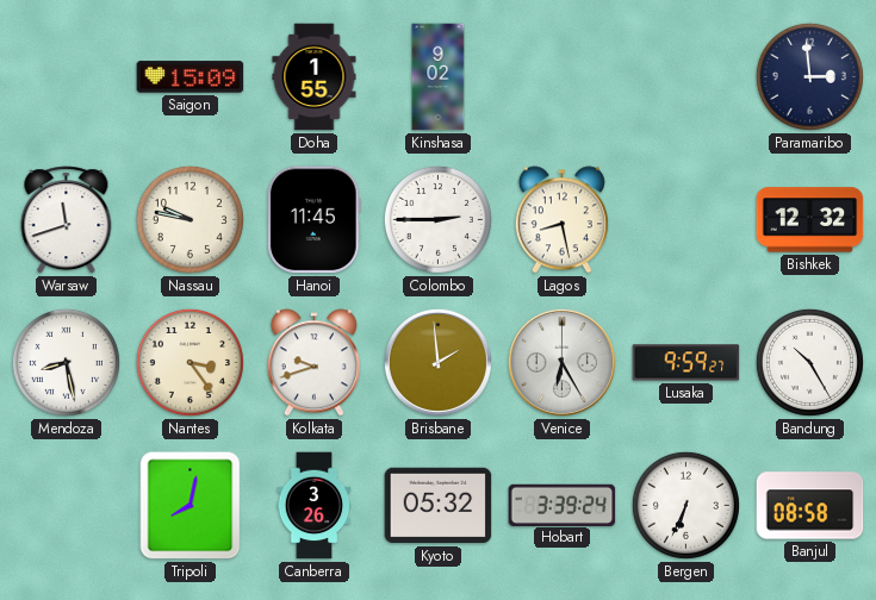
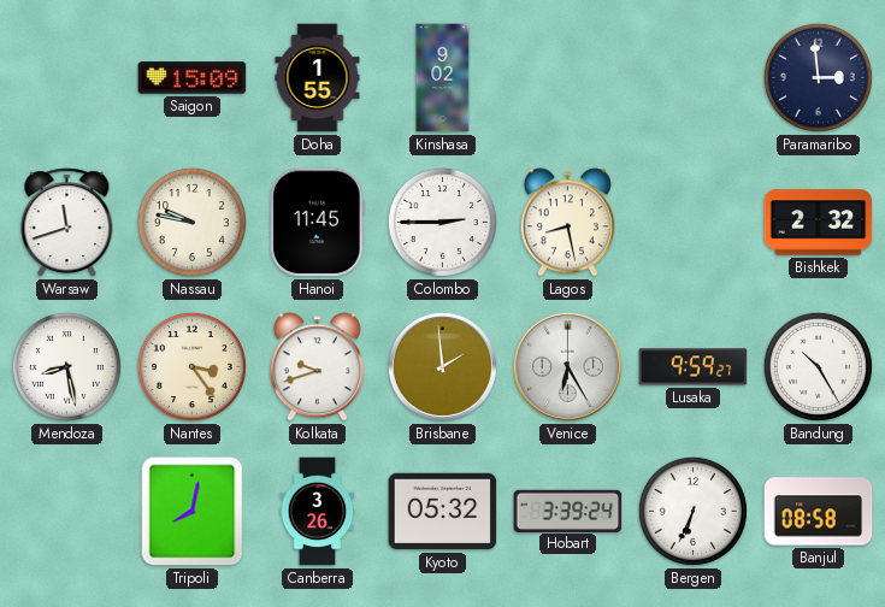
Bishkek: 12:32 -> 2:32
